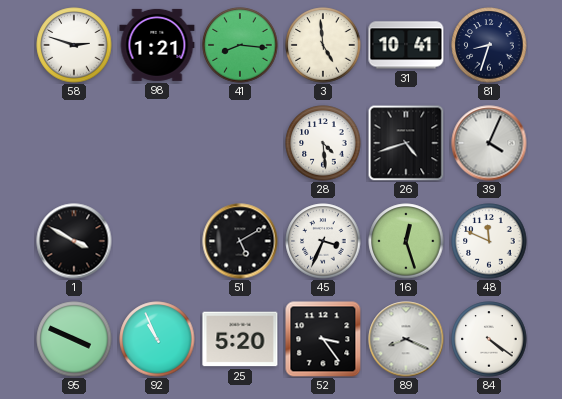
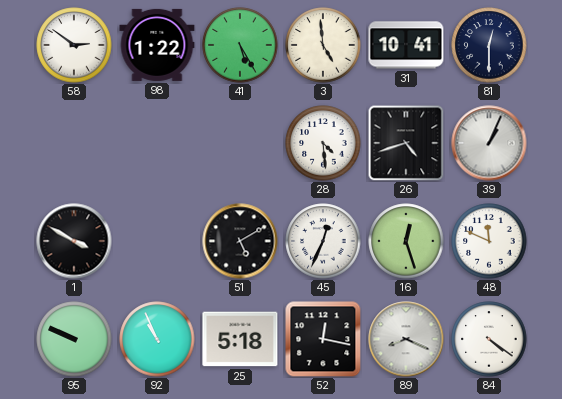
58: 2:48 -> 2:51
98: 1:21 -> 1:22
41: 8:16 -> 5:25
81: 8:33 -> 12:30
39: 4:04 -> 1:04
45: 3:34 -> 12:34
95: 3:49 -> 9:49
25: 5:20 -> 5:18
52: 3:24 -> 12:17
